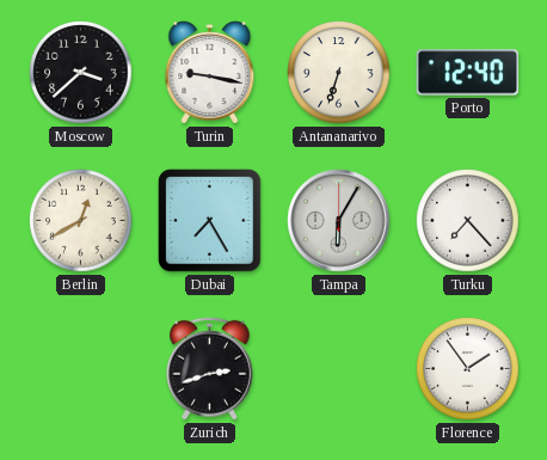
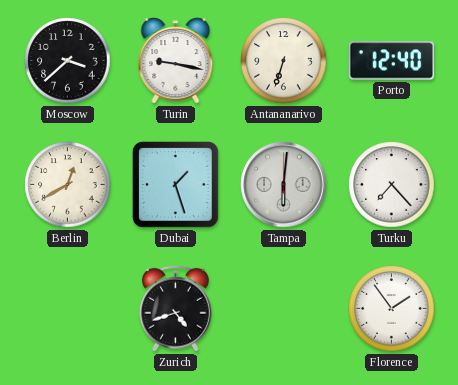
Dubai: 7:25 -> 1:27
Tampa: 6:05 -> 6:01
Zurich: 2:42 -> 4:42
